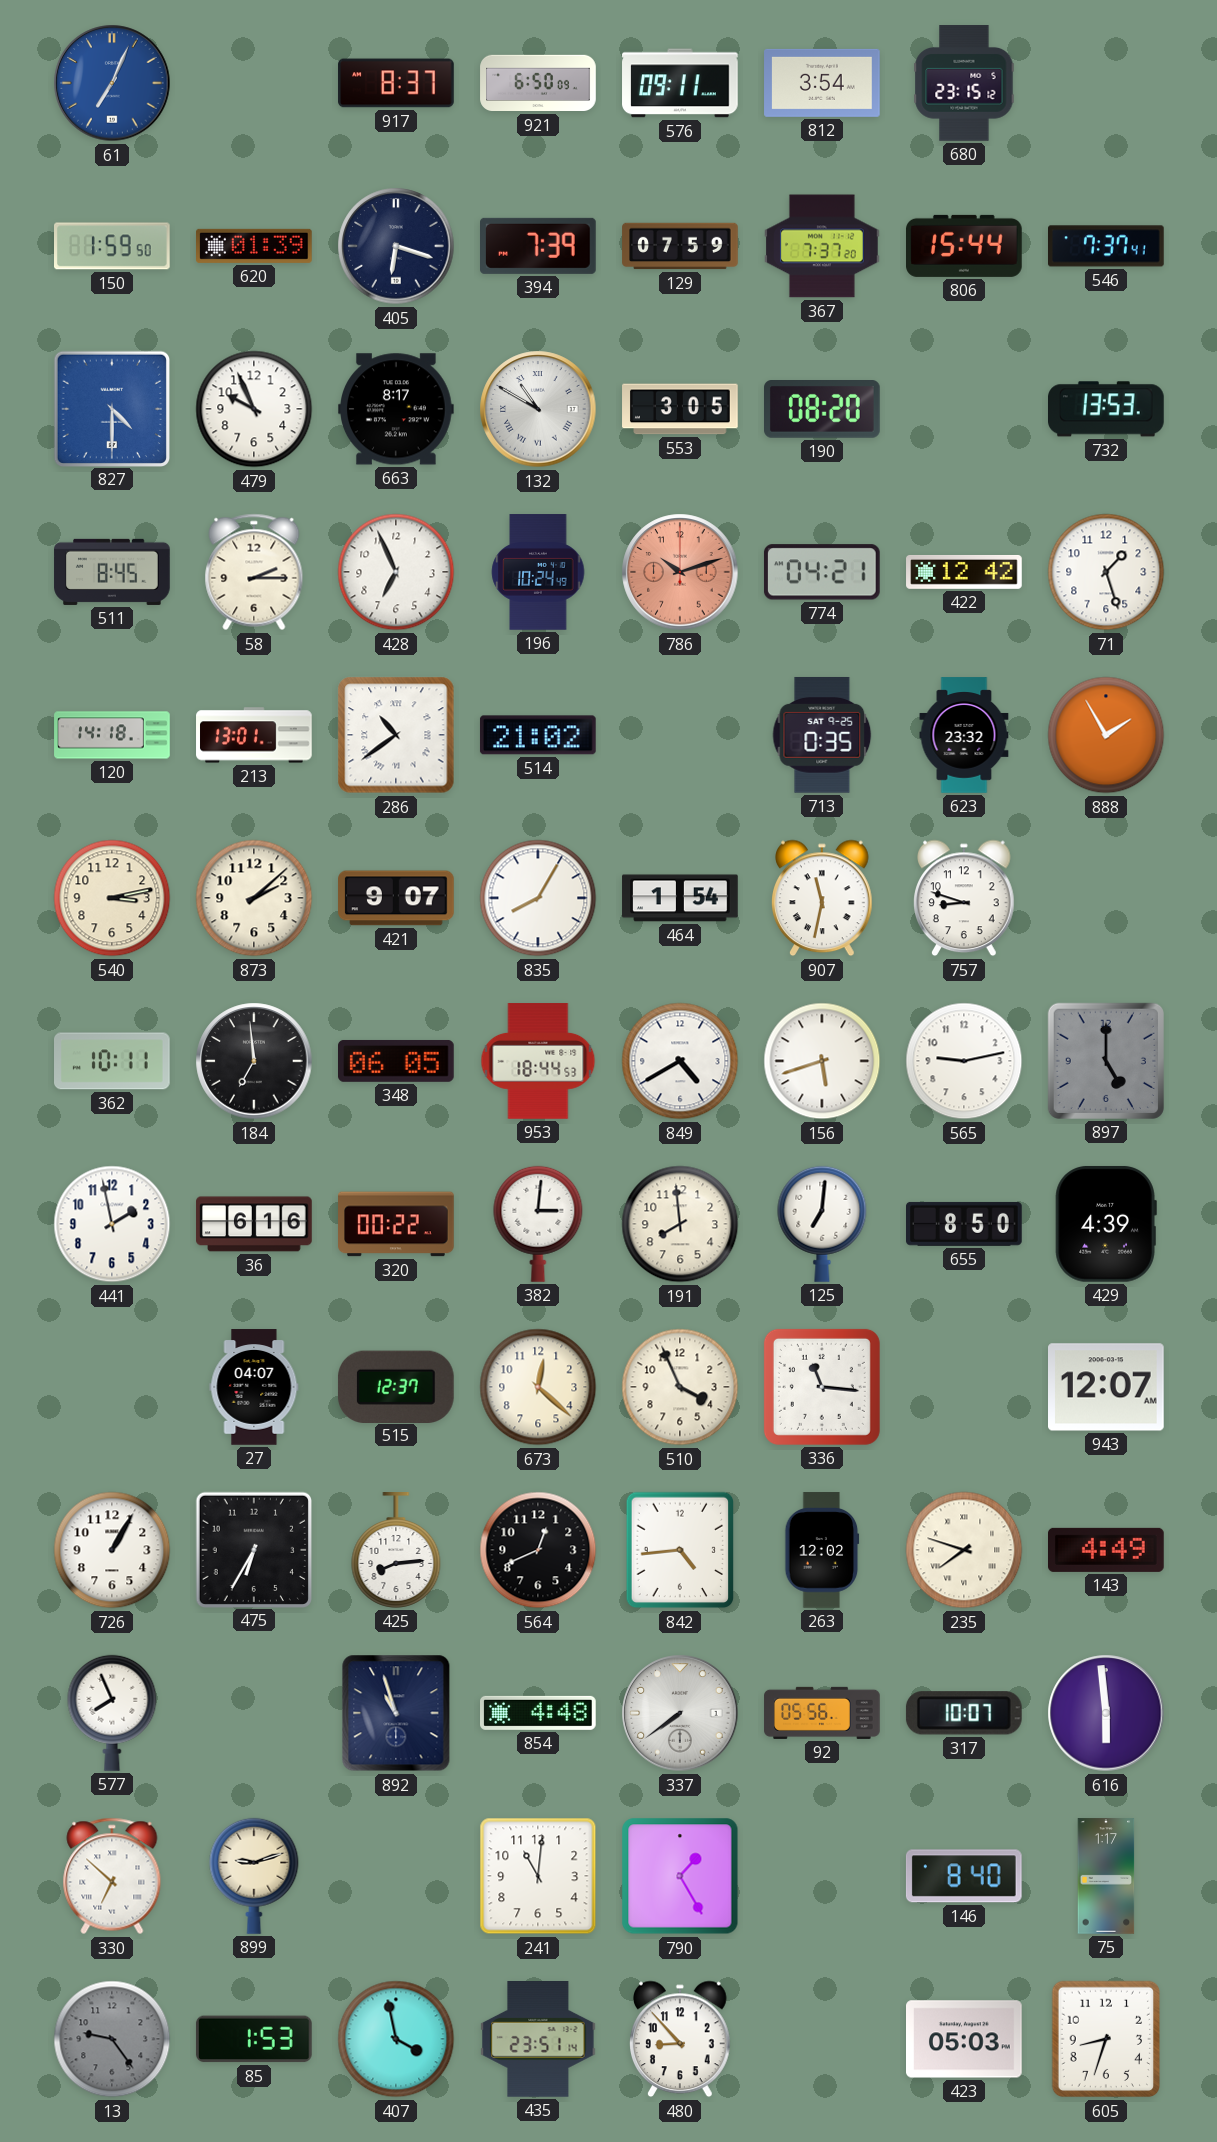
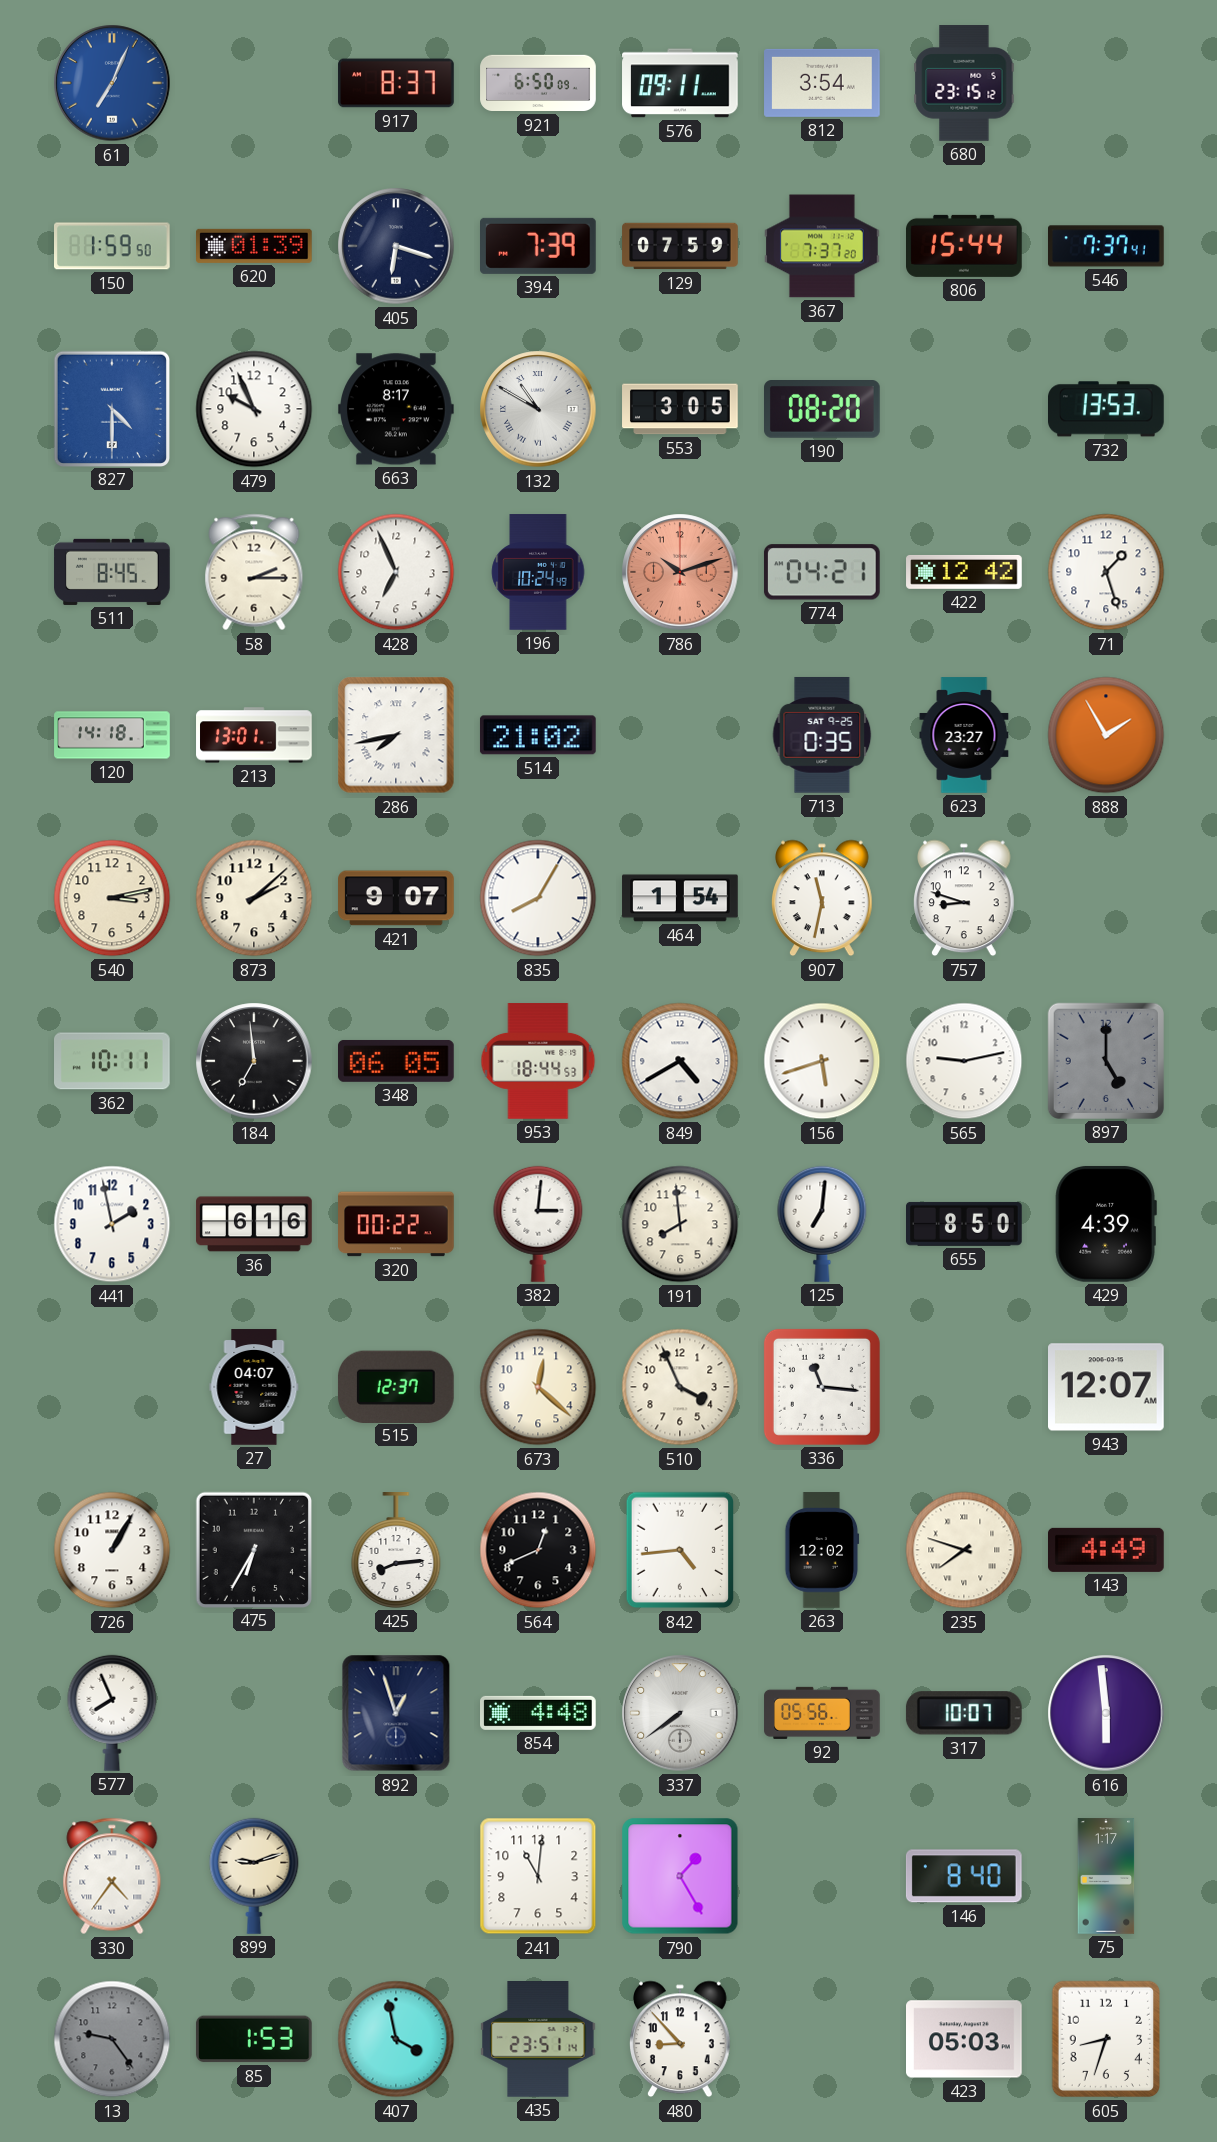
286: 10:39 -> 7:43
623: 23:32 -> 23:27
892: 10:57 -> 12:57
330: 6:52 -> 4:36
